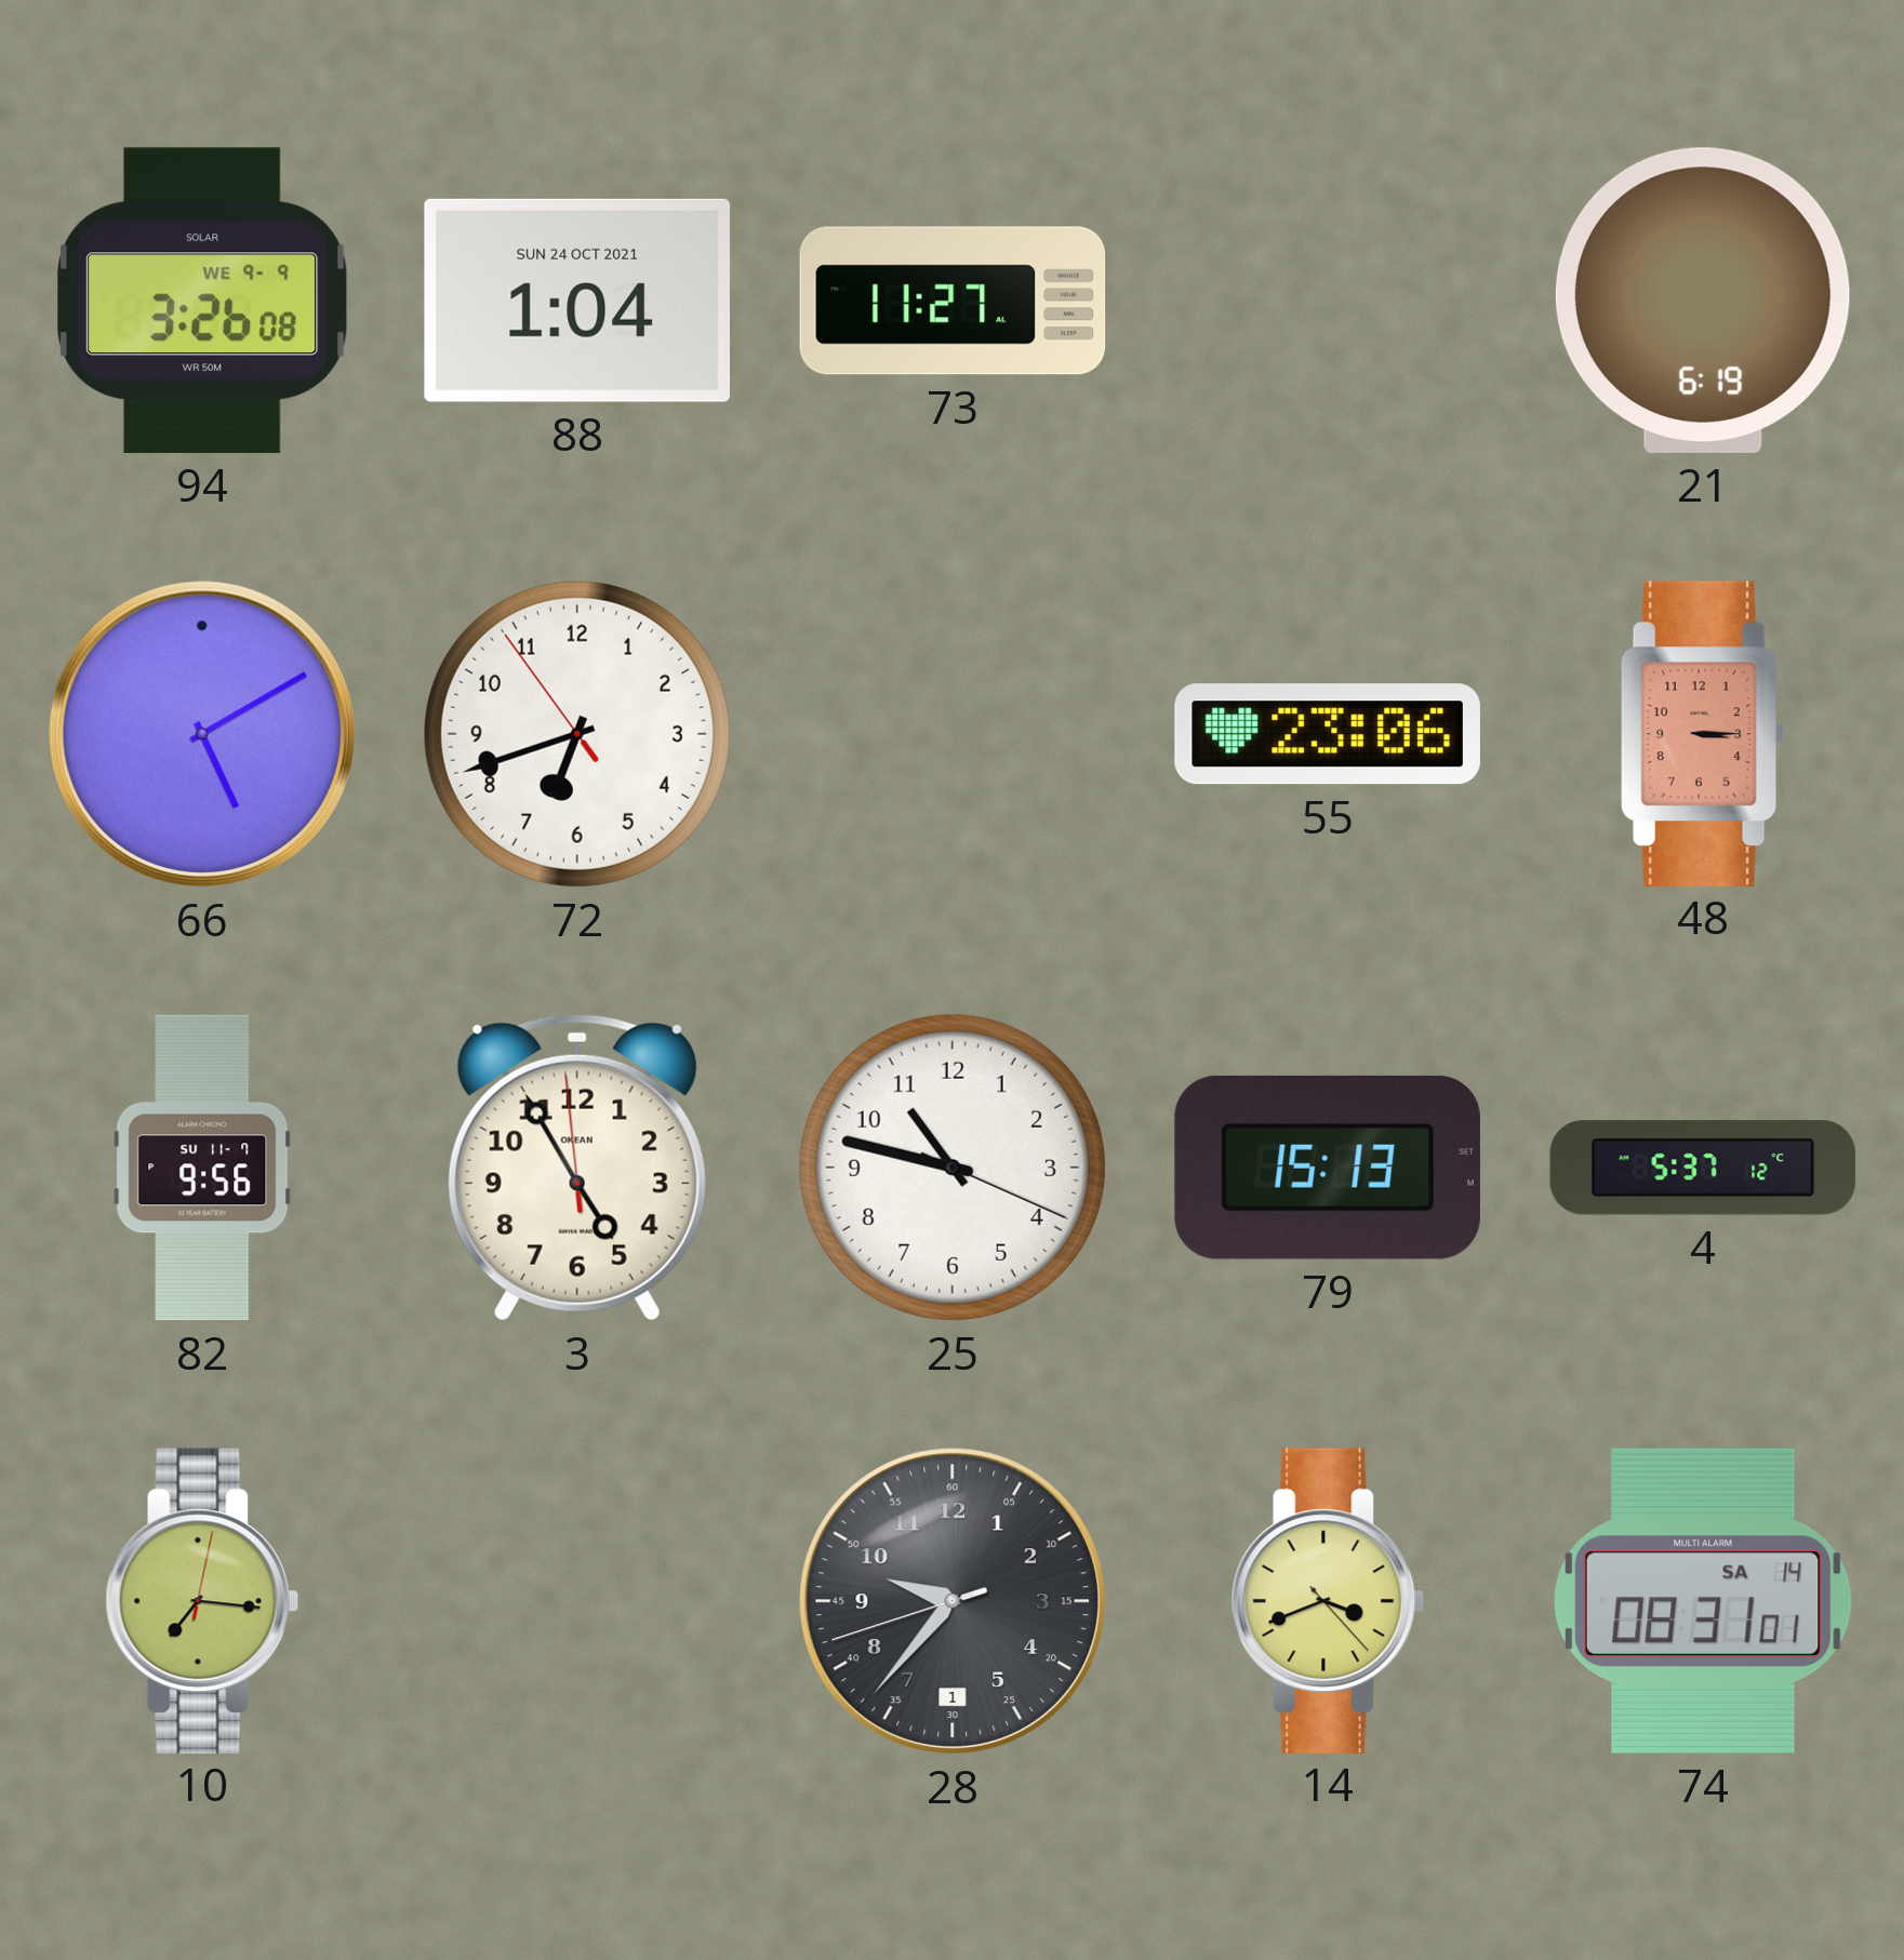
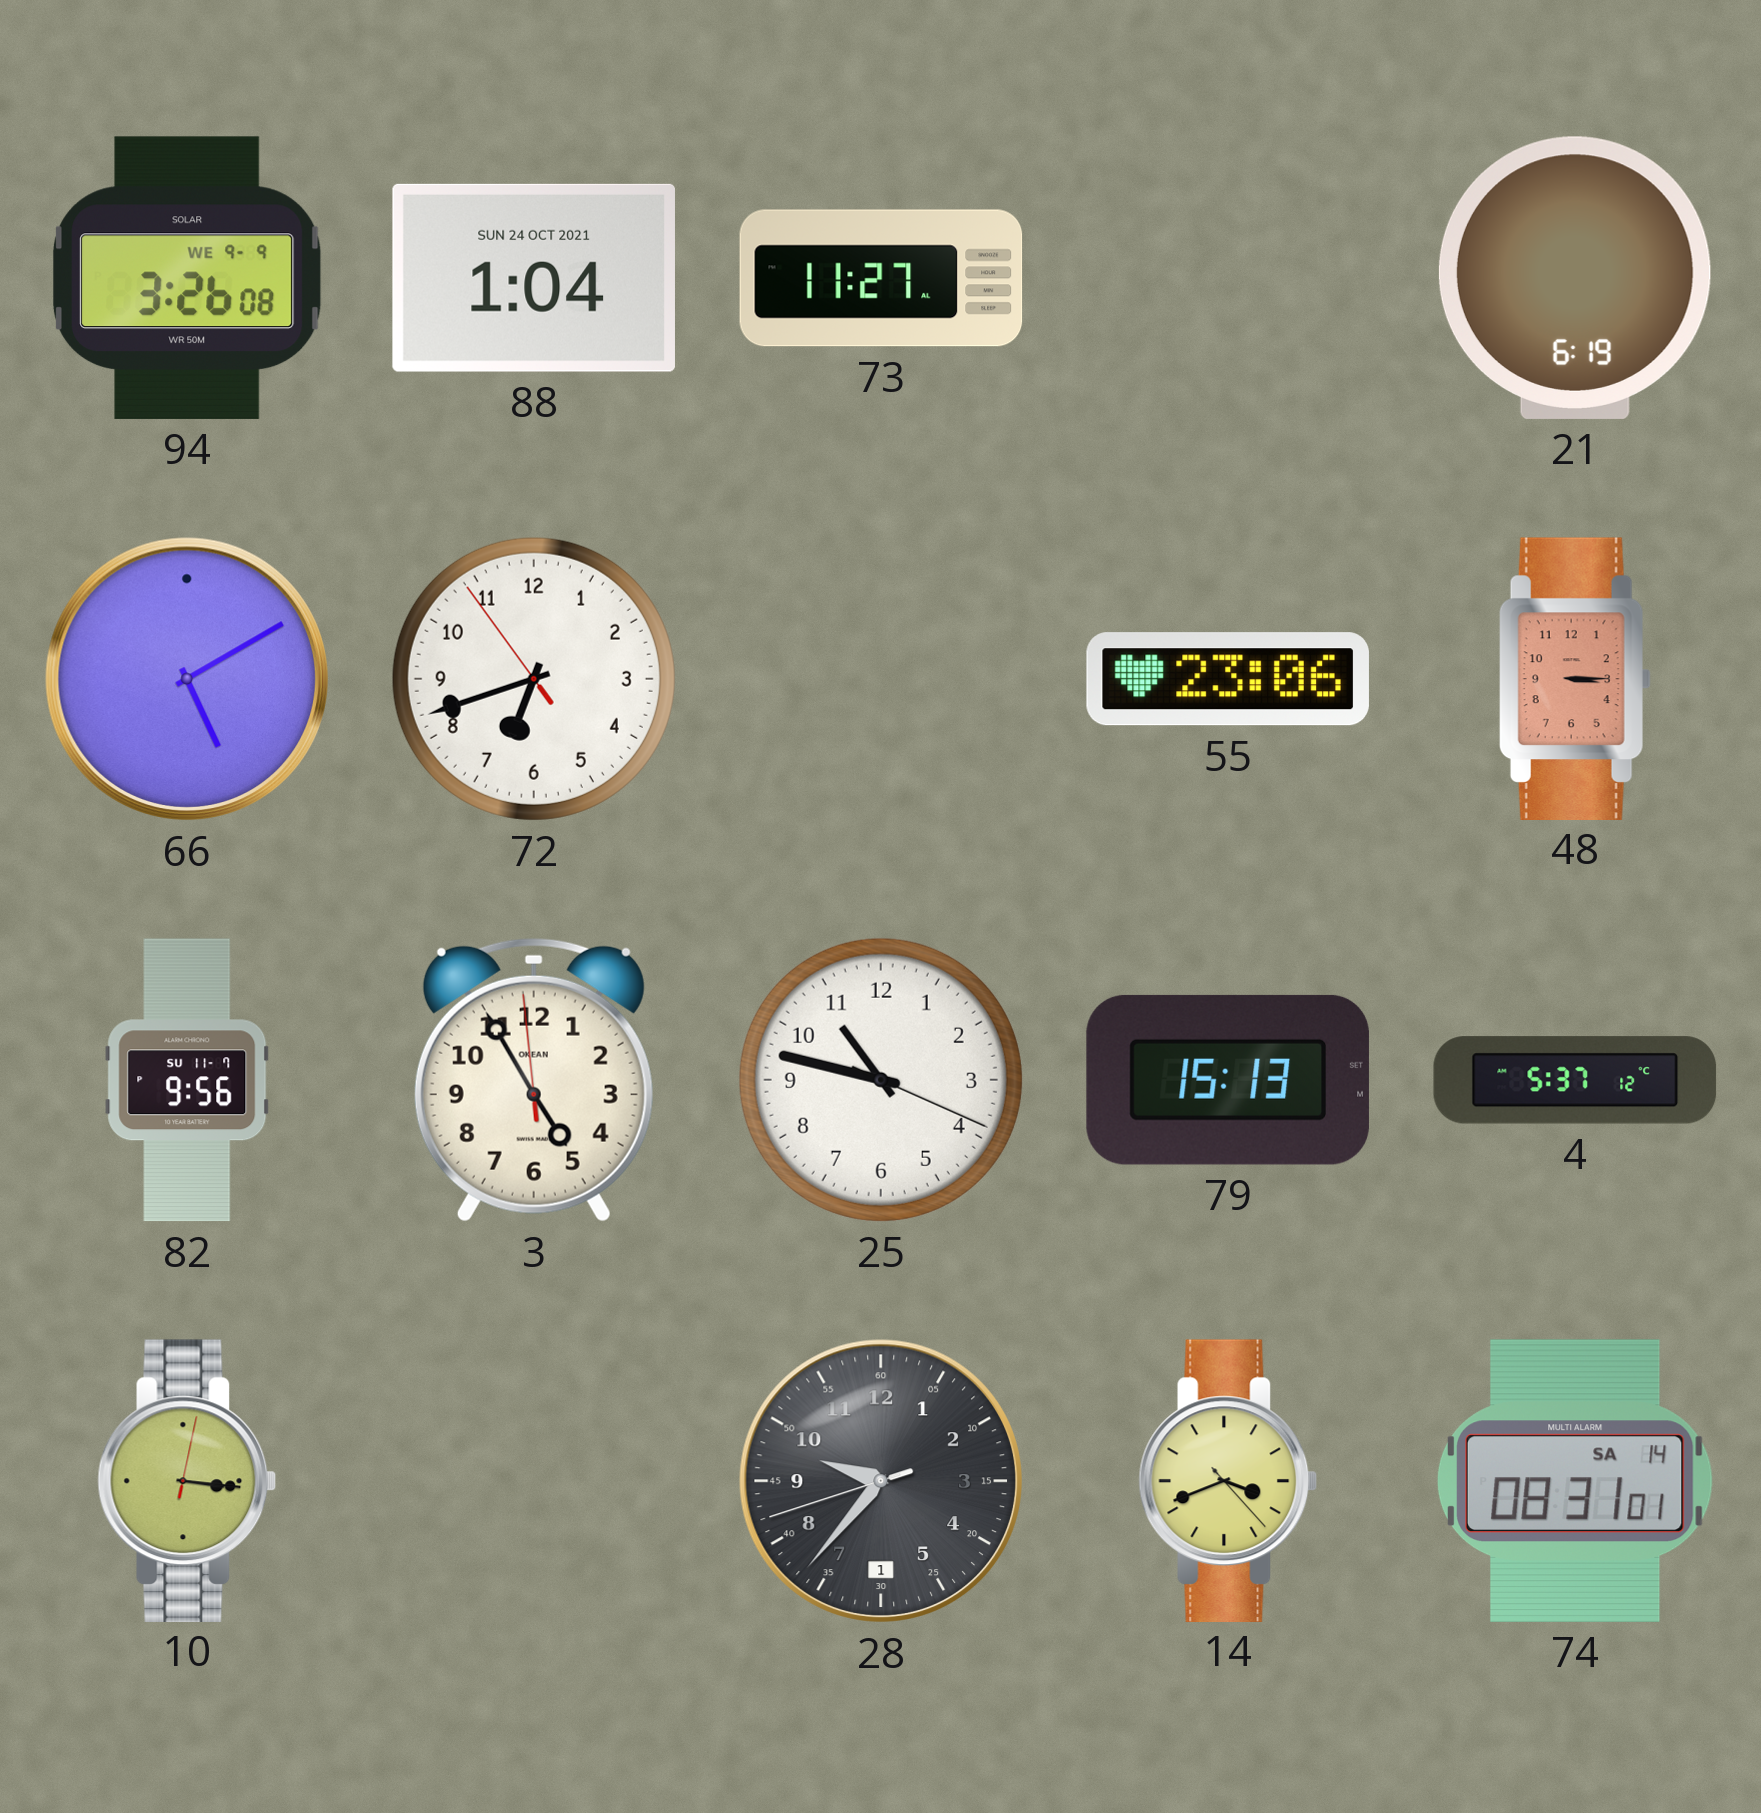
10: 7:16 -> 3:16
